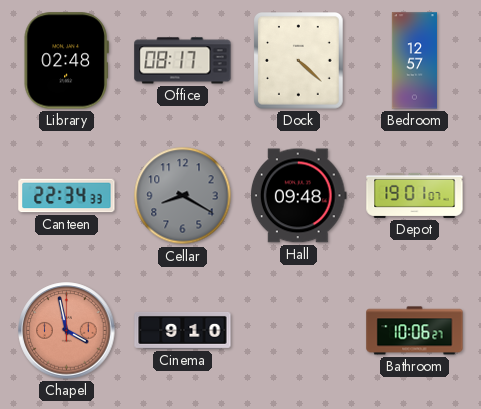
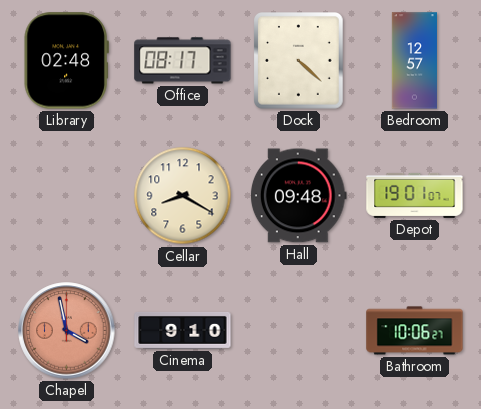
Canteen: 22:34 -> none
Cellar dial: grey -> cream
